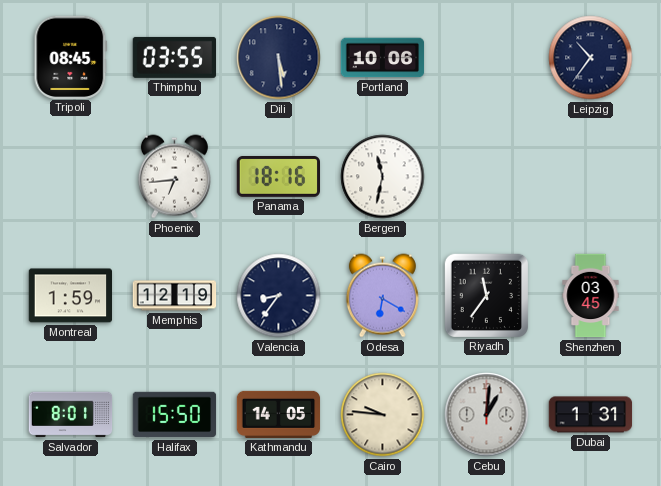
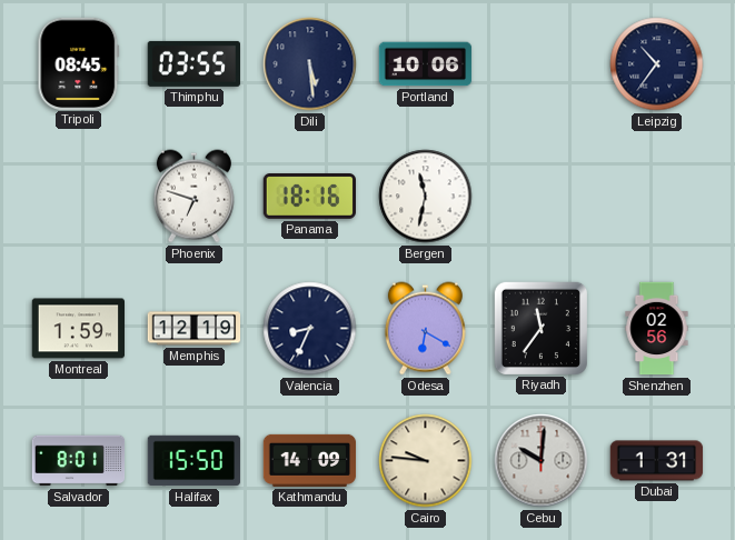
Phoenix: 6:44 -> 6:48
Valencia: 8:36 -> 8:34
Shenzhen: 03:45 -> 02:56
Kathmandu: 14:05 -> 14:09
Cebu: 1:01 -> 10:01
